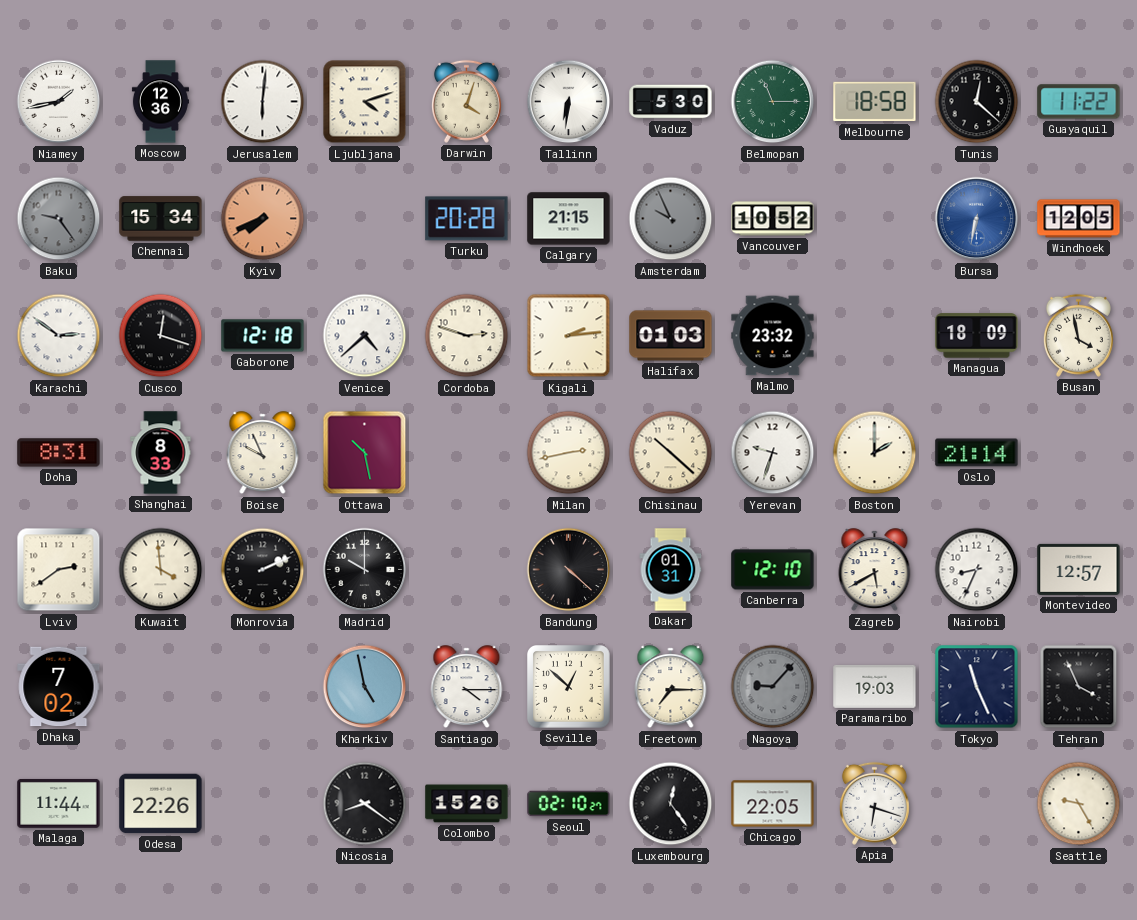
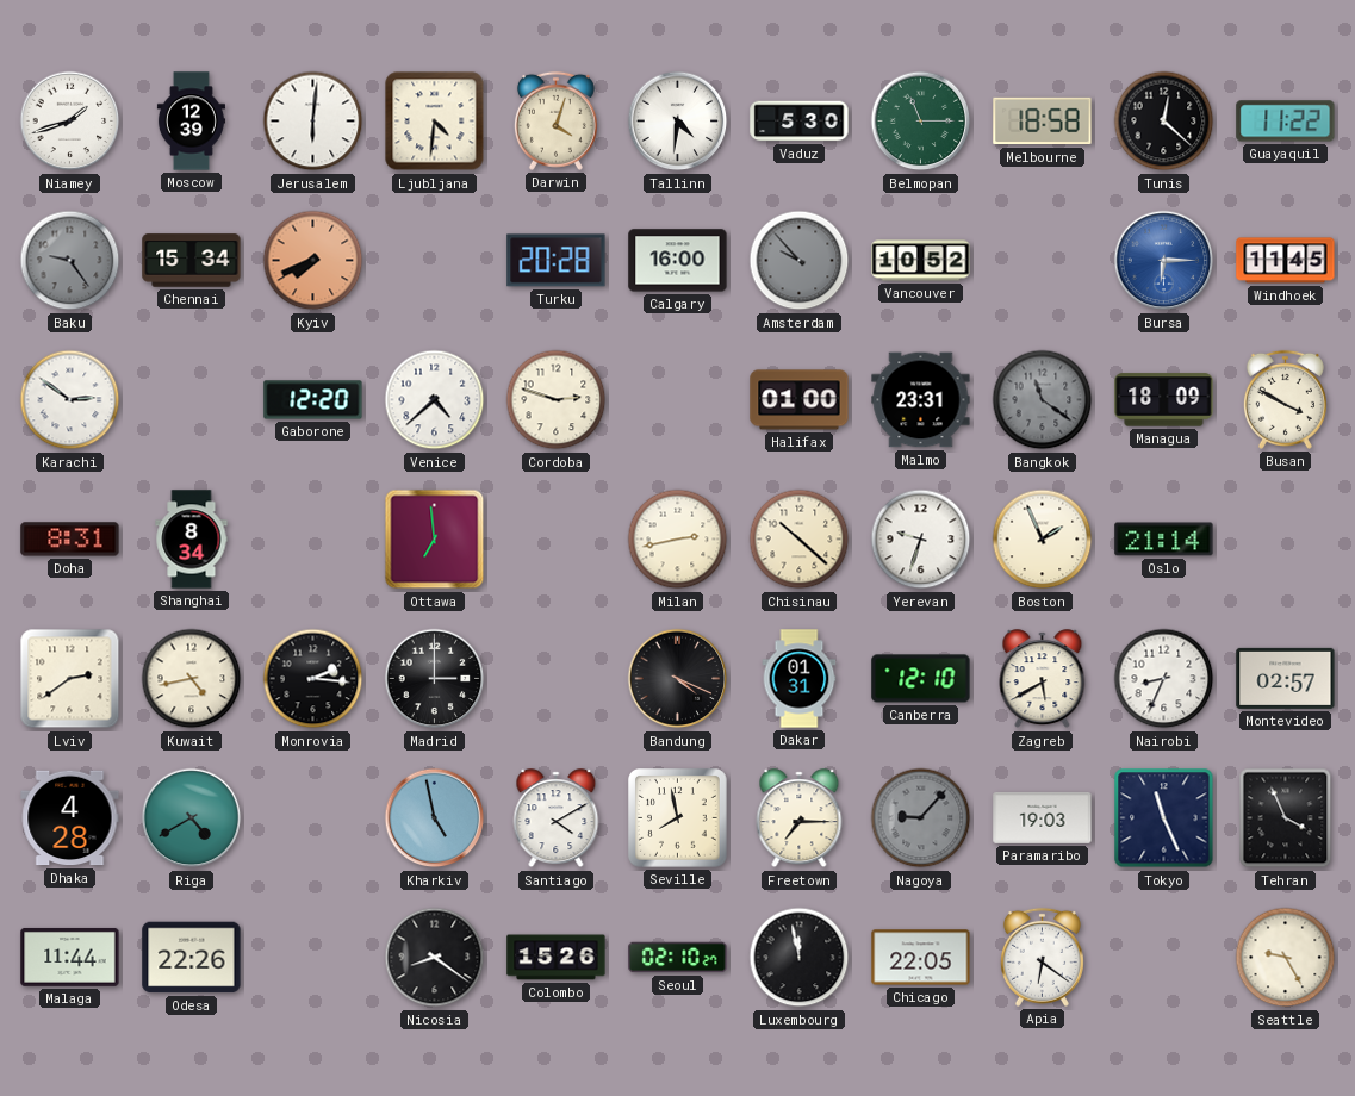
Niamey: 1:43 -> 1:42
Moscow: 12:36 -> 12:39
Ljubljana: 4:12 -> 4:31
Tallinn: 6:31 -> 4:31
Calgary: 21:15 -> 16:00
Amsterdam: 9:56 -> 9:53
Bursa: 6:32 -> 6:15
Windhoek: 12:05 -> 11:45
Cusco: 12:18 -> none
Gaborone: 12:18 -> 12:20
Kigali: 2:14 -> none
Halifax: 01:03 -> 01:00
Malmo: 23:32 -> 23:31
Bangkok: none -> 11:21
Busan: 3:58 -> 3:50
Shanghai: 8:33 -> 8:34
Boise: 9:56 -> none
Ottawa: 10:28 -> 6:59
Boston: 2:00 -> 1:56
Kuwait: 3:59 -> 4:43
Monrovia: 2:11 -> 2:16
Madrid: 10:00 -> 3:00
Bandung: 4:22 -> 4:19
Montevideo: 12:57 -> 02:57
Dhaka: 7:02 -> 4:28
Riga: none -> 4:40
Santiago: 4:15 -> 4:10
Seville: 12:52 -> 7:58
Luxembourg: 12:24 -> 11:58
Apia: 6:18 -> 6:21
